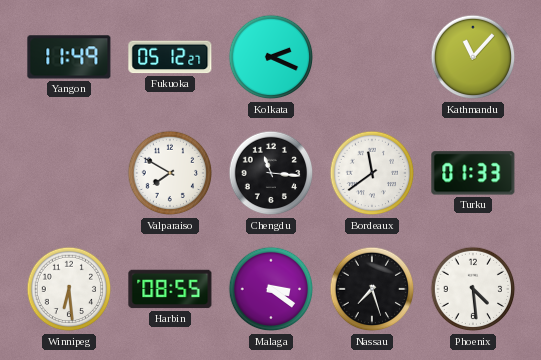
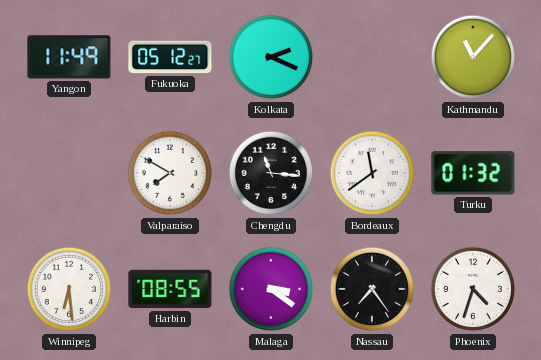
Turku: 01:33 -> 01:32
Nassau: 7:27 -> 7:24
Phoenix: 4:29 -> 4:33
